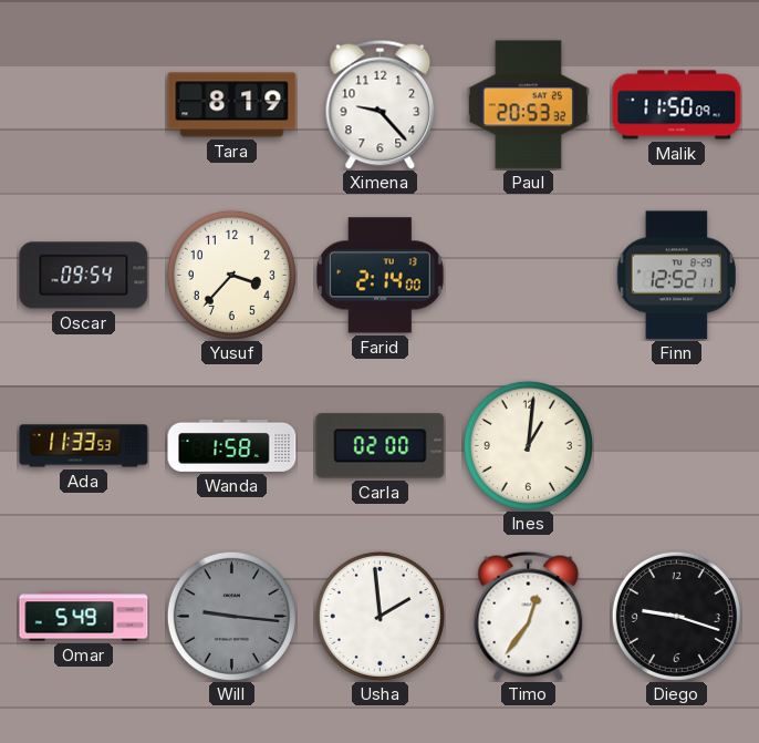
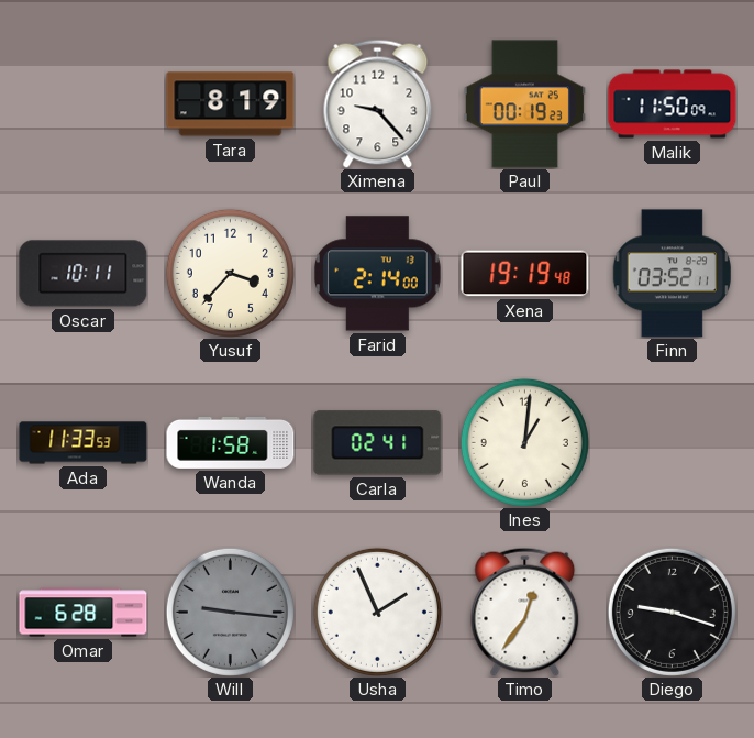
Paul: 20:53 -> 00:19
Oscar: 09:54 -> 10:11
Xena: none -> 19:19
Finn: 12:52 -> 03:52
Carla: 02:00 -> 02:41
Omar: 5:49 -> 6:28
Usha: 1:59 -> 1:56
